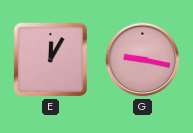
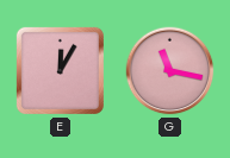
G: 9:17 -> 11:17
